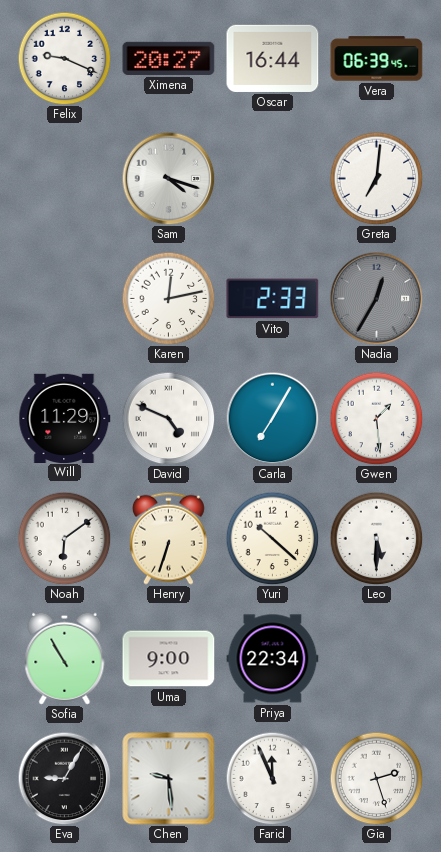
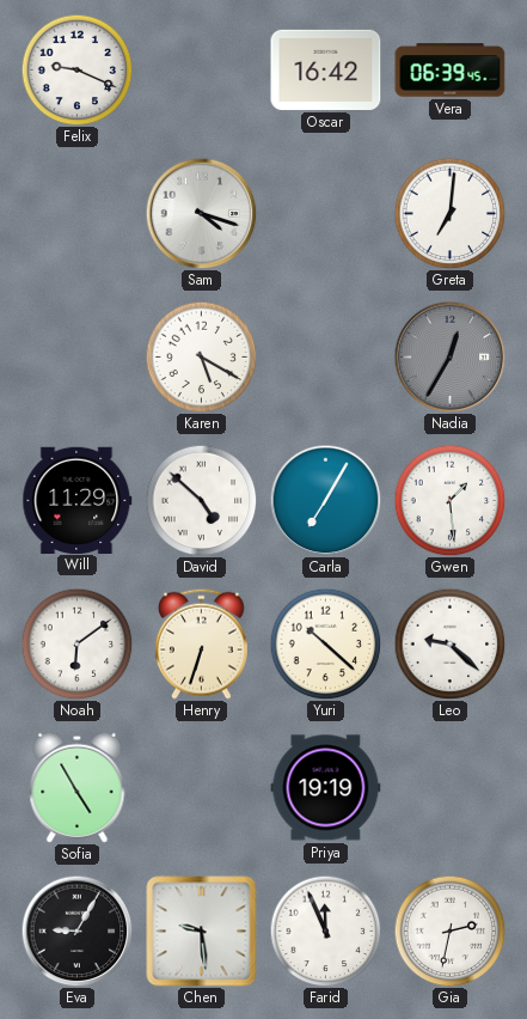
Ximena: 20:27 -> none
Oscar: 16:44 -> 16:42
Karen: 12:13 -> 5:20
Vito: 2:33 -> none
David: 4:49 -> 4:52
Leo: 5:30 -> 9:22
Sofia: 10:55 -> 4:55
Uma: 9:00 -> none
Priya: 22:34 -> 19:19
Gia: 2:27 -> 2:32
